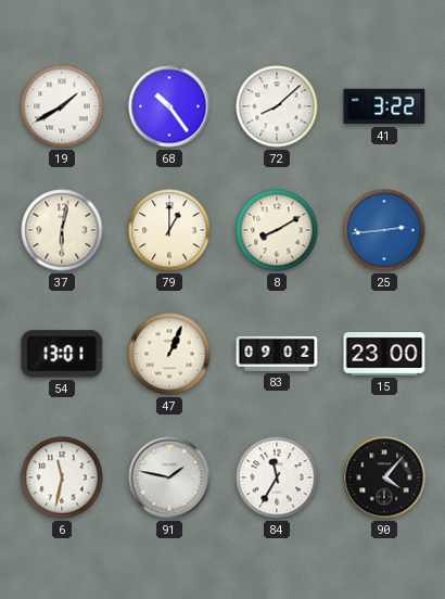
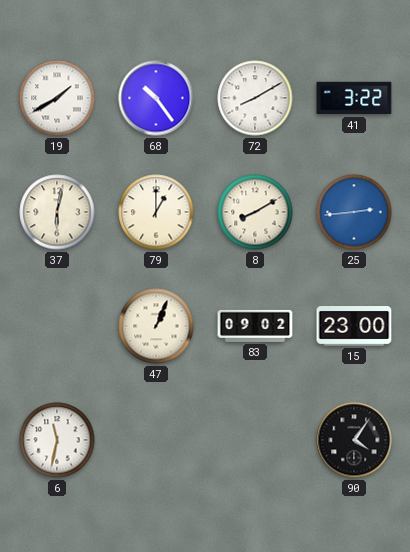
72: 8:08 -> 8:10
54: 13:01 -> none
91: 1:47 -> none
84: 11:35 -> none
90: 4:07 -> 4:06
